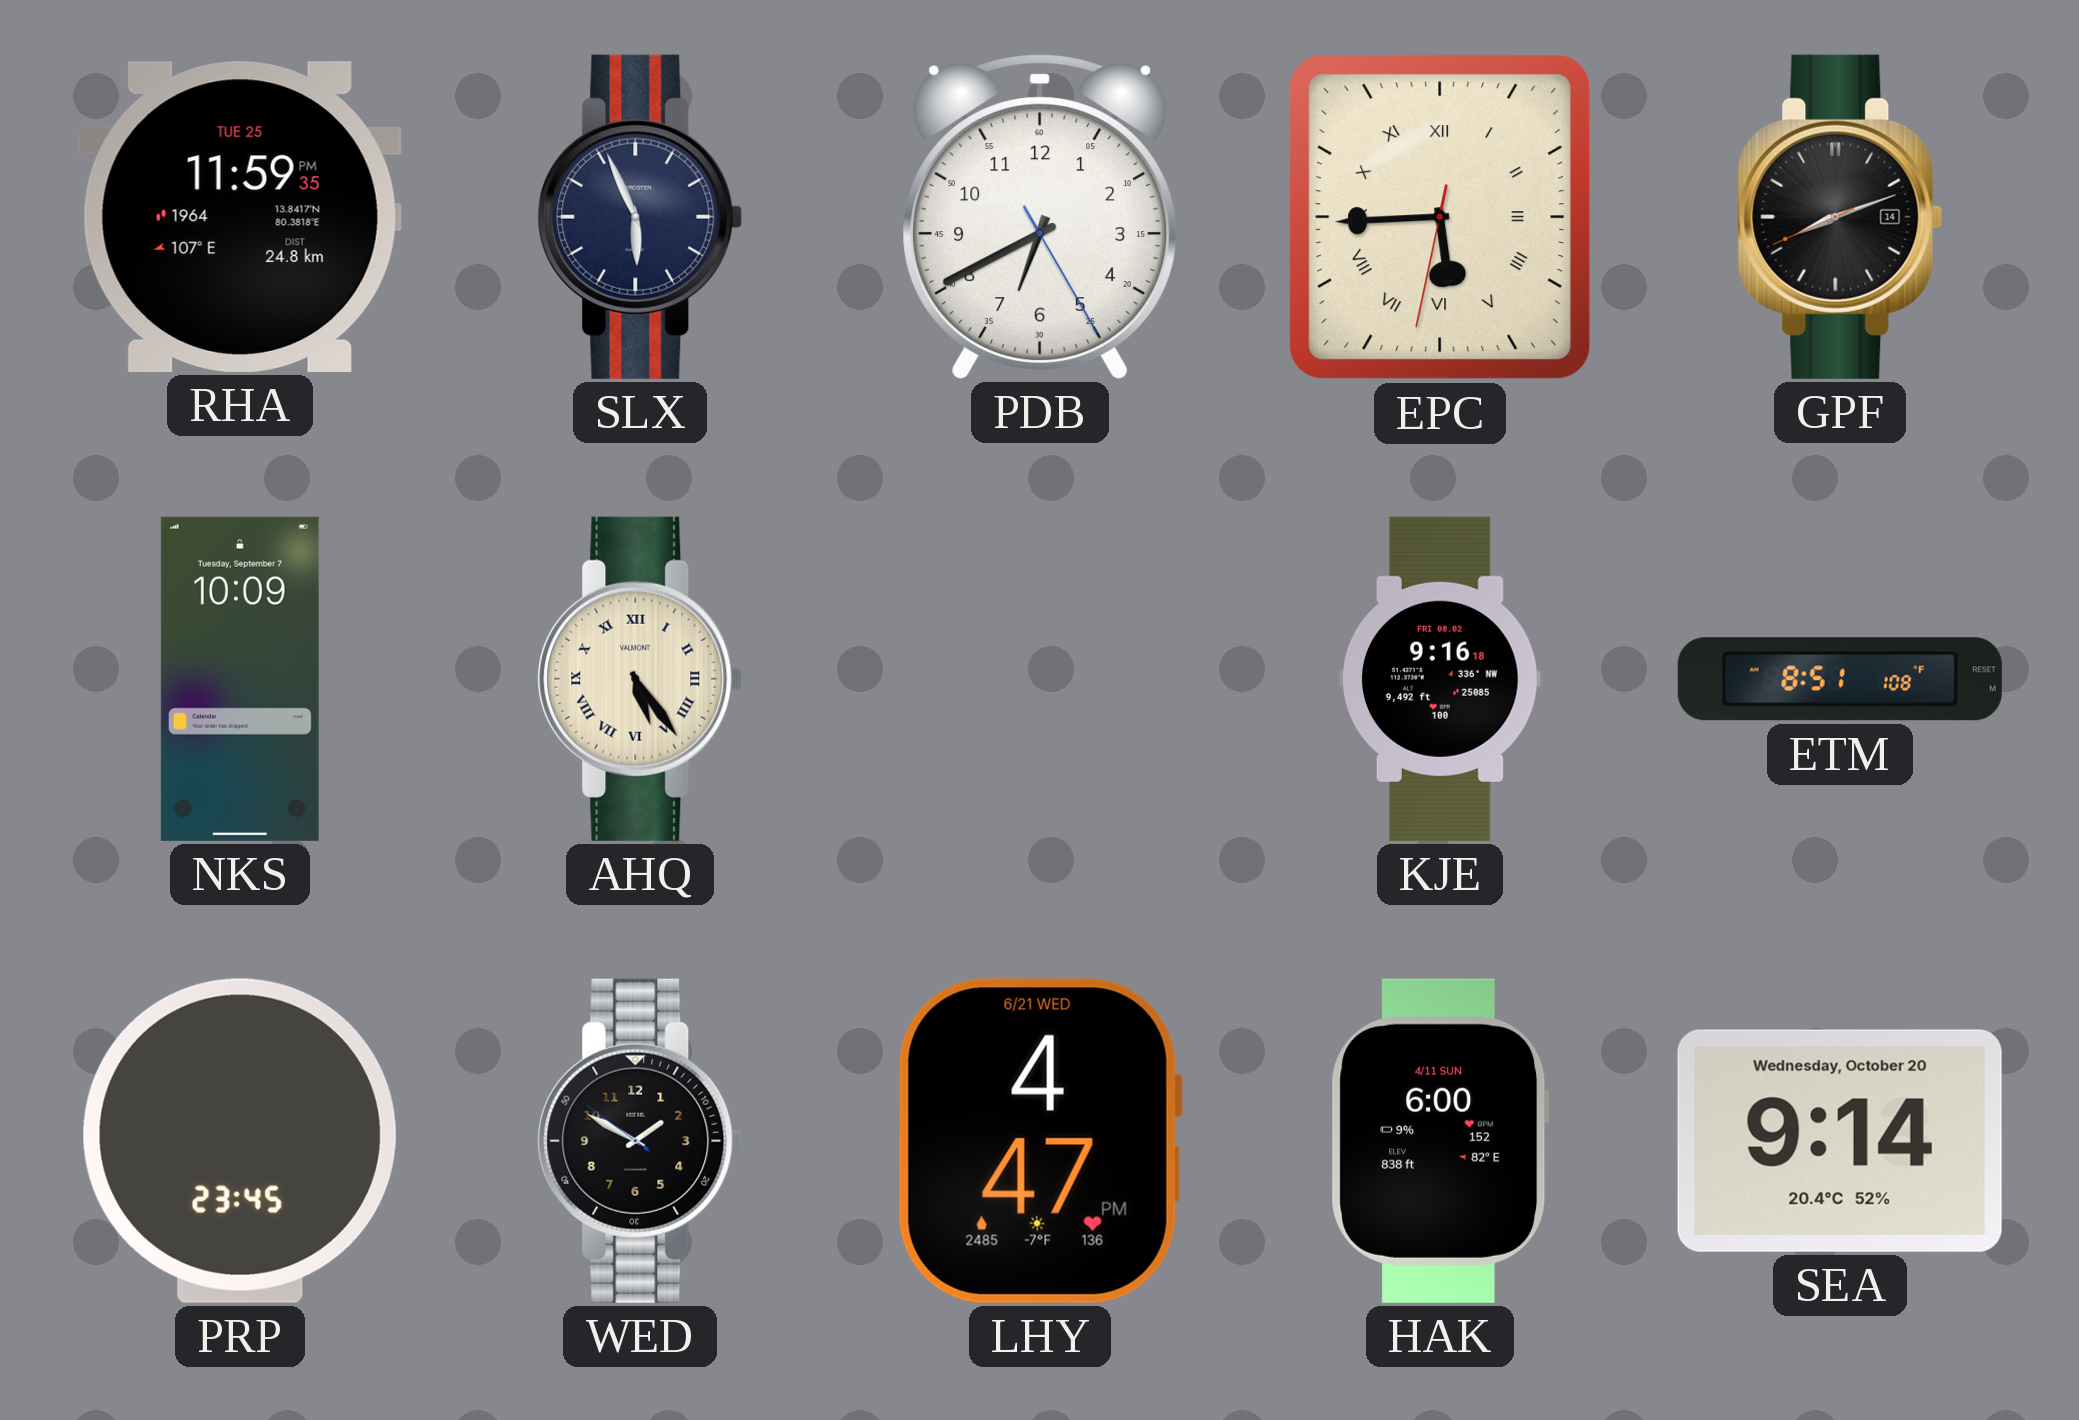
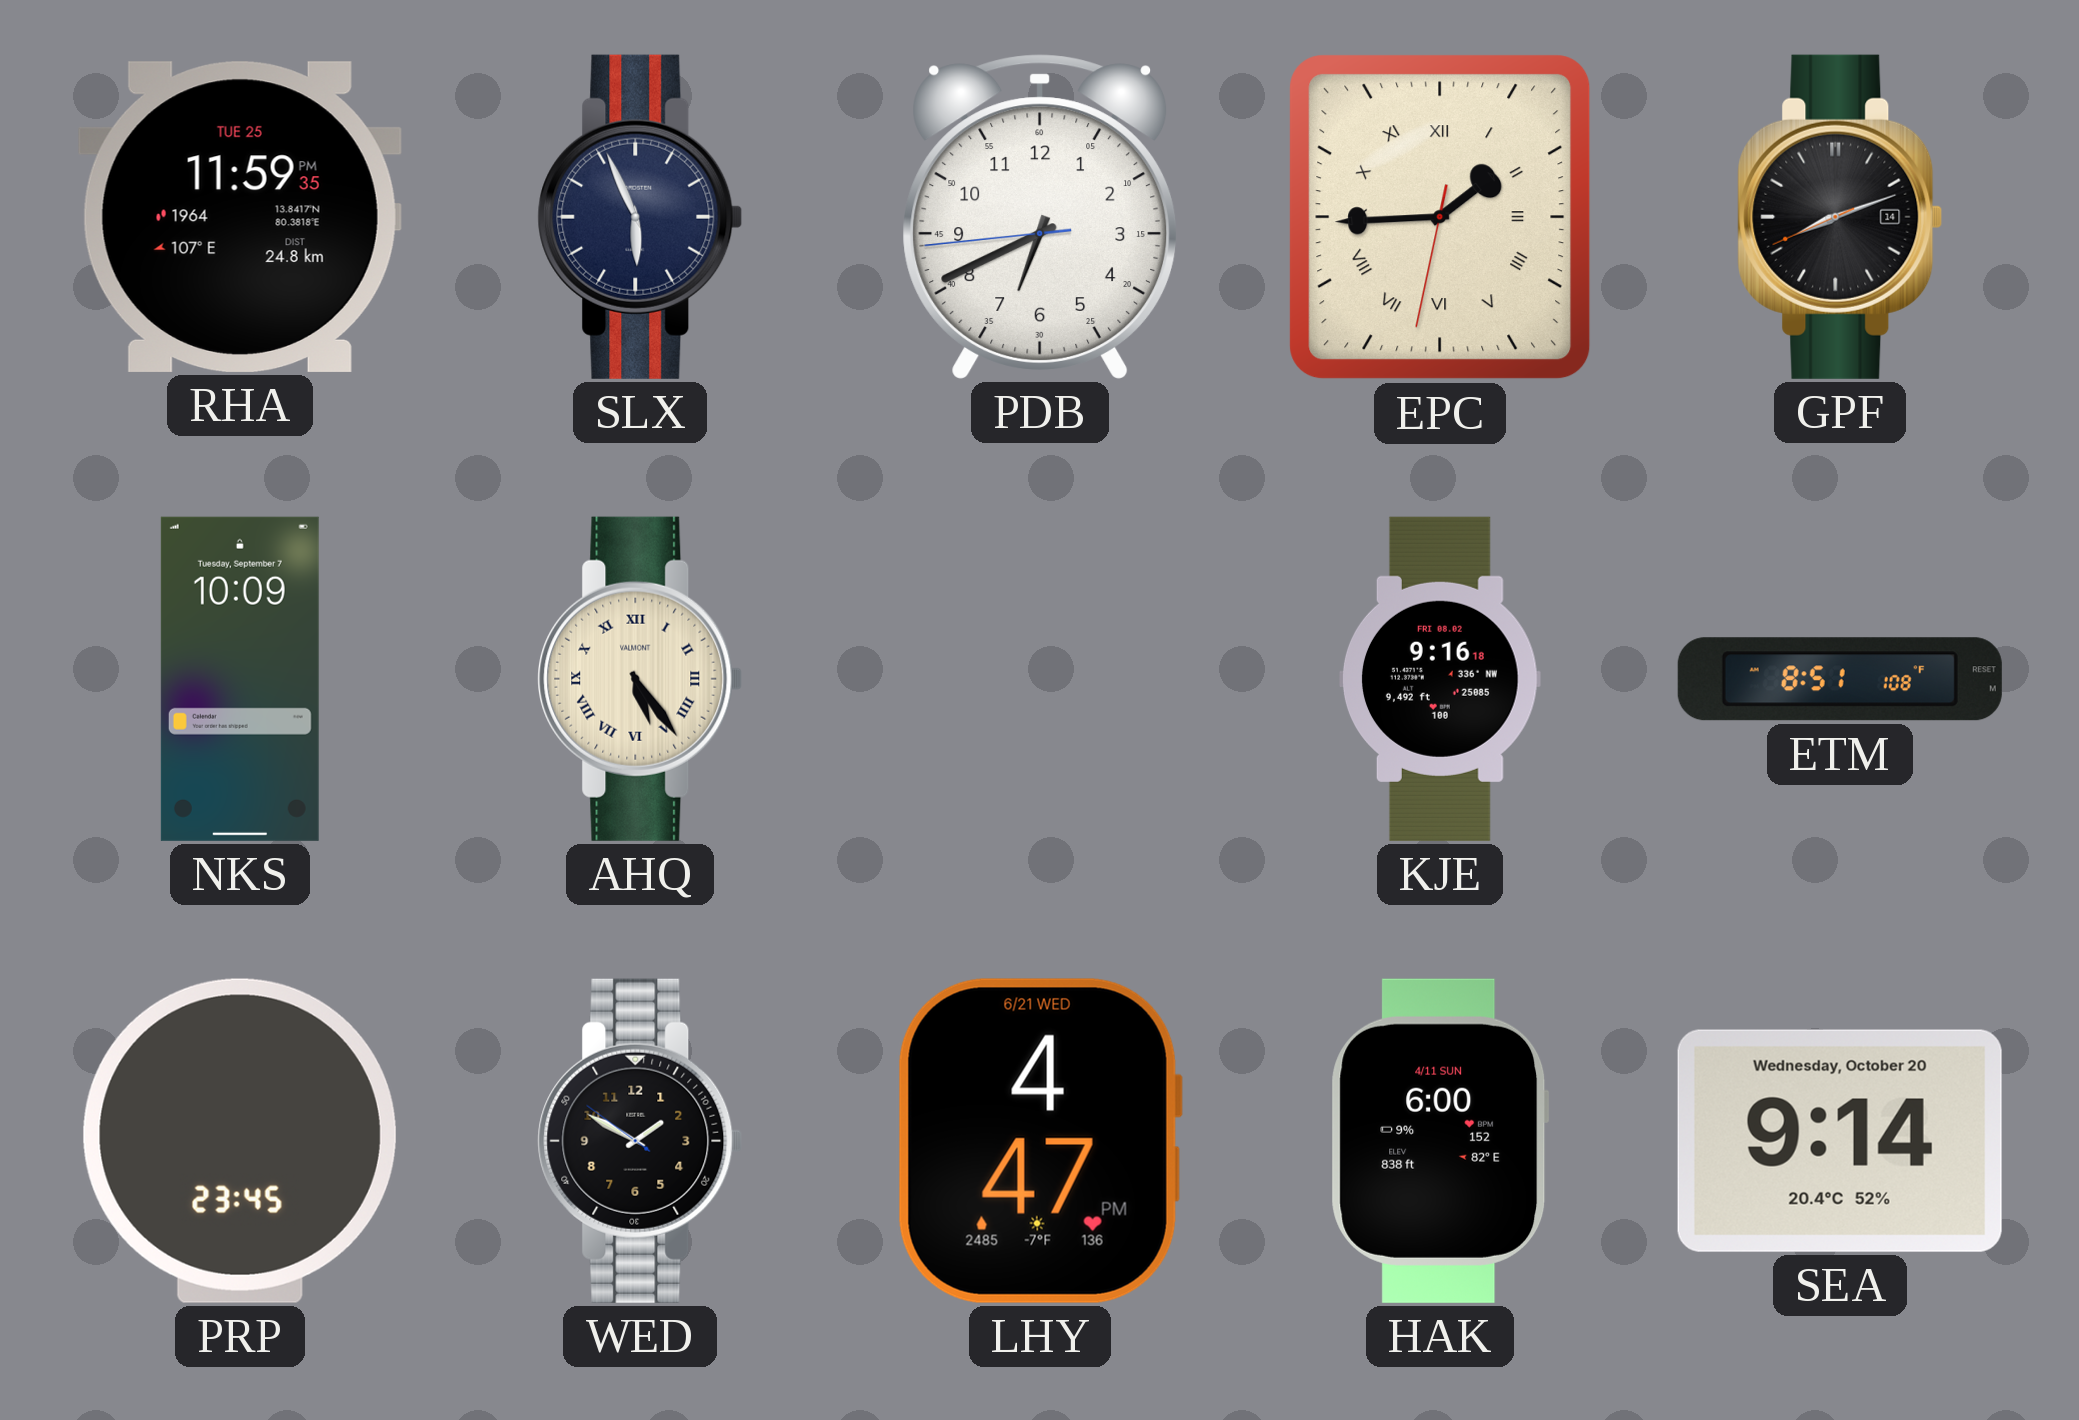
PDB: 6:40:25 -> 6:40:44
EPC: 5:44 -> 1:44
